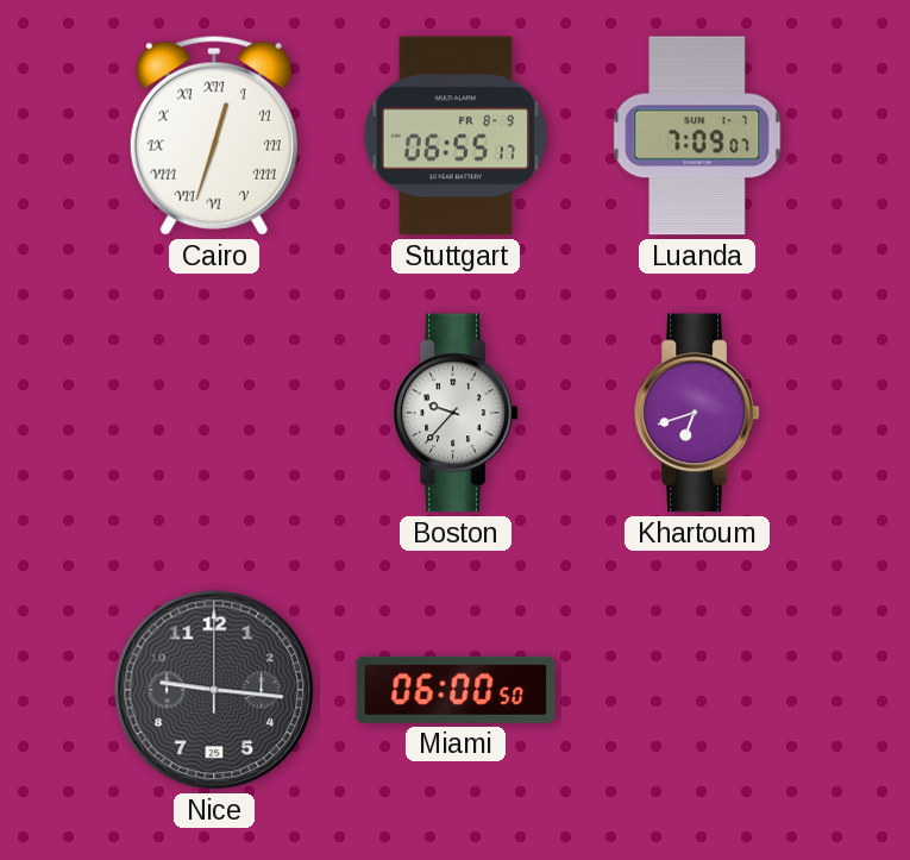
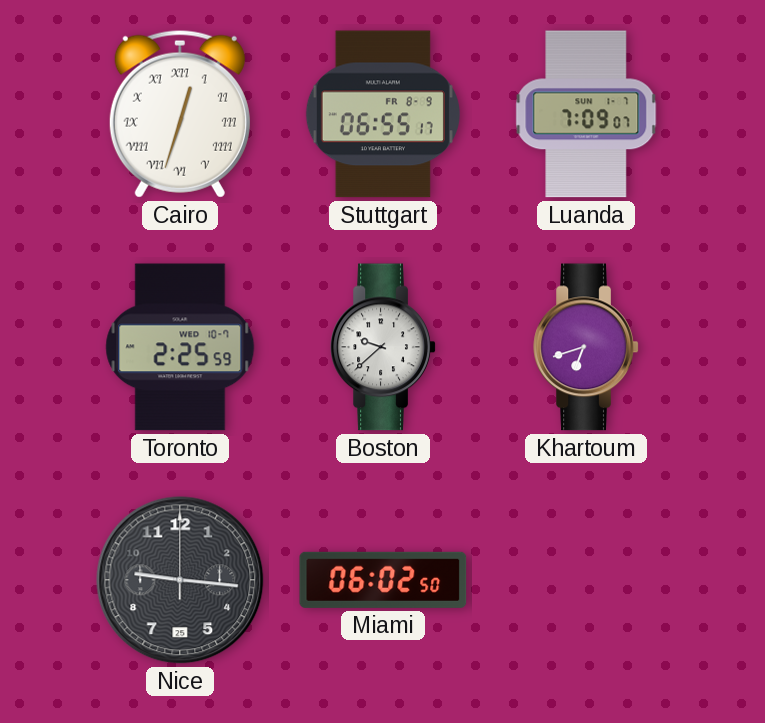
Toronto: none -> 2:25
Boston: 9:37 -> 9:38
Miami: 06:00 -> 06:02
